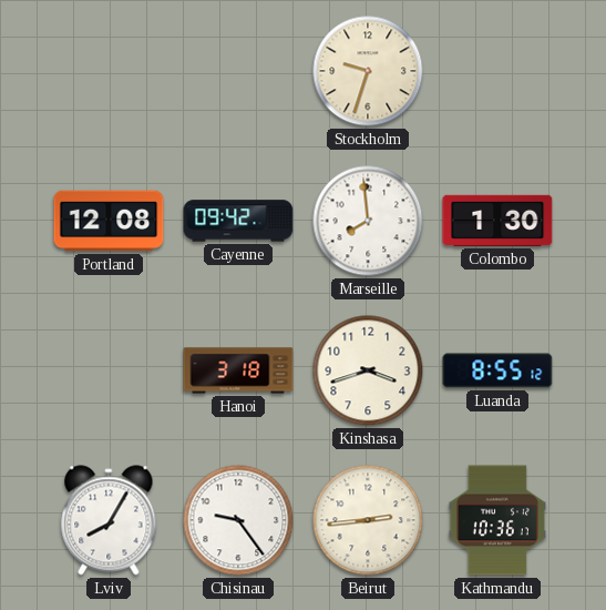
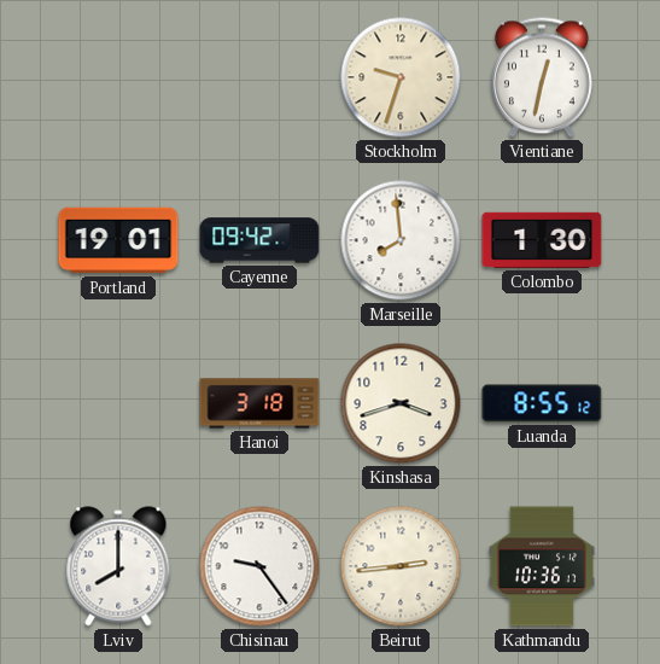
Vientiane: none -> 12:32
Portland: 12:08 -> 19:01
Lviv: 8:05 -> 8:00
